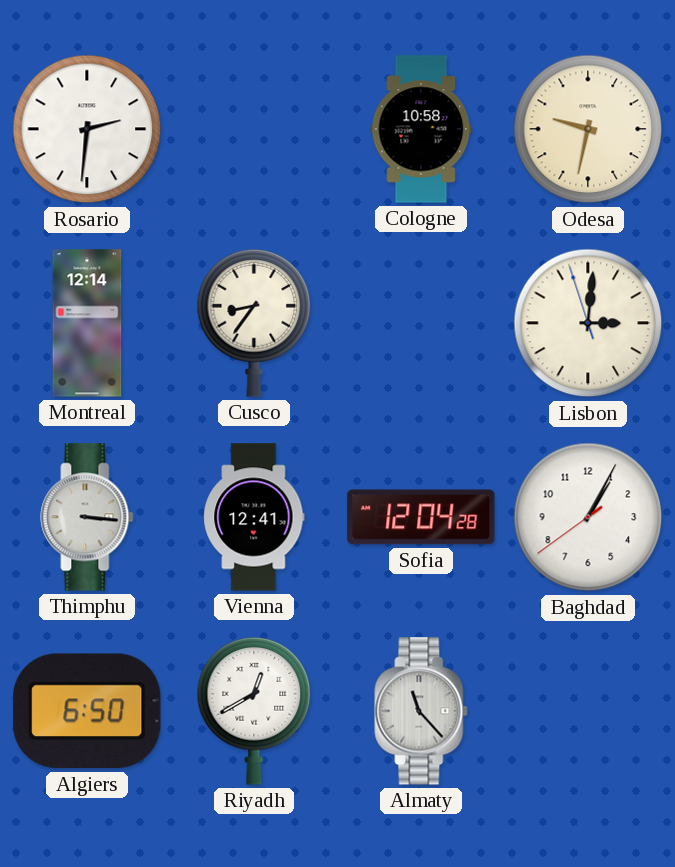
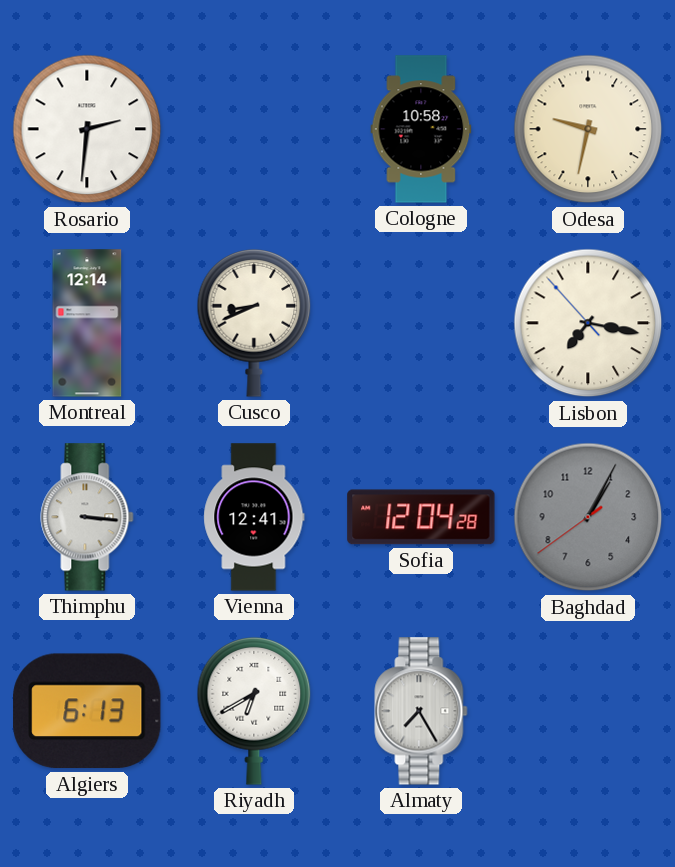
Cusco: 8:36 -> 8:41
Lisbon: 3:00 -> 7:16
Baghdad dial: white -> grey
Algiers: 6:50 -> 6:13
Riyadh: 12:40 -> 6:40
Almaty: 11:23 -> 7:25
